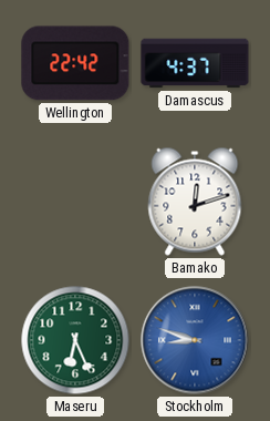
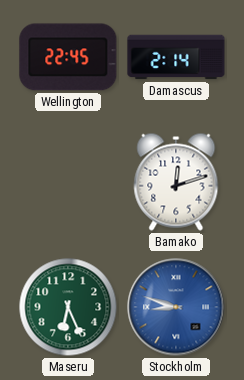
Wellington: 22:42 -> 22:45
Damascus: 4:37 -> 2:14
